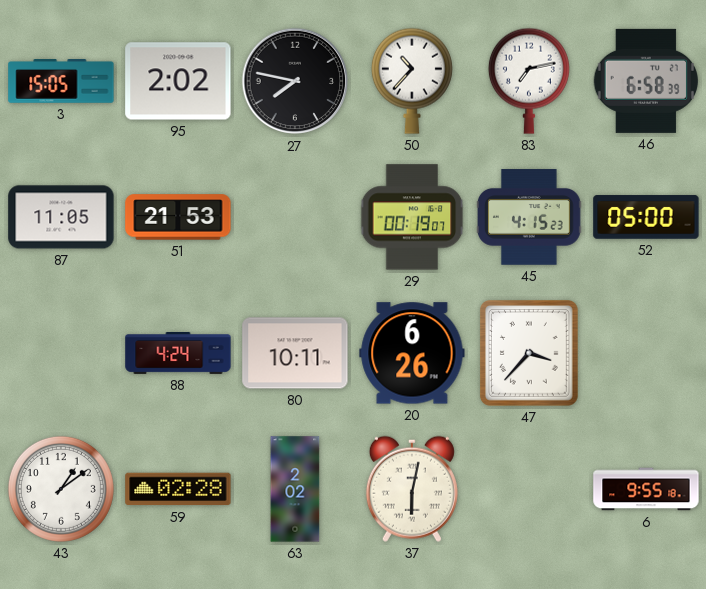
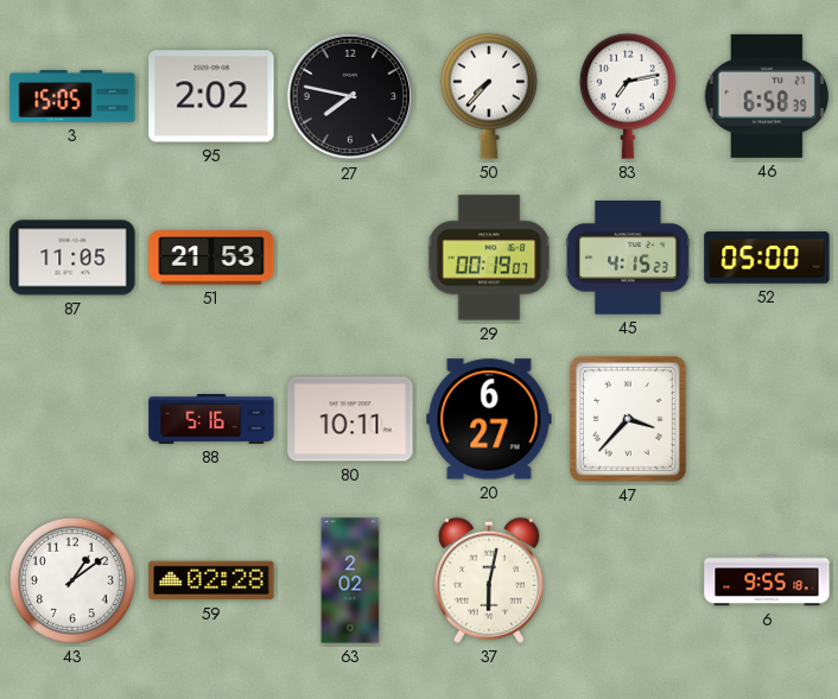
50: 10:37 -> 7:37
88: 4:24 -> 5:16
20: 6:26 -> 6:27
